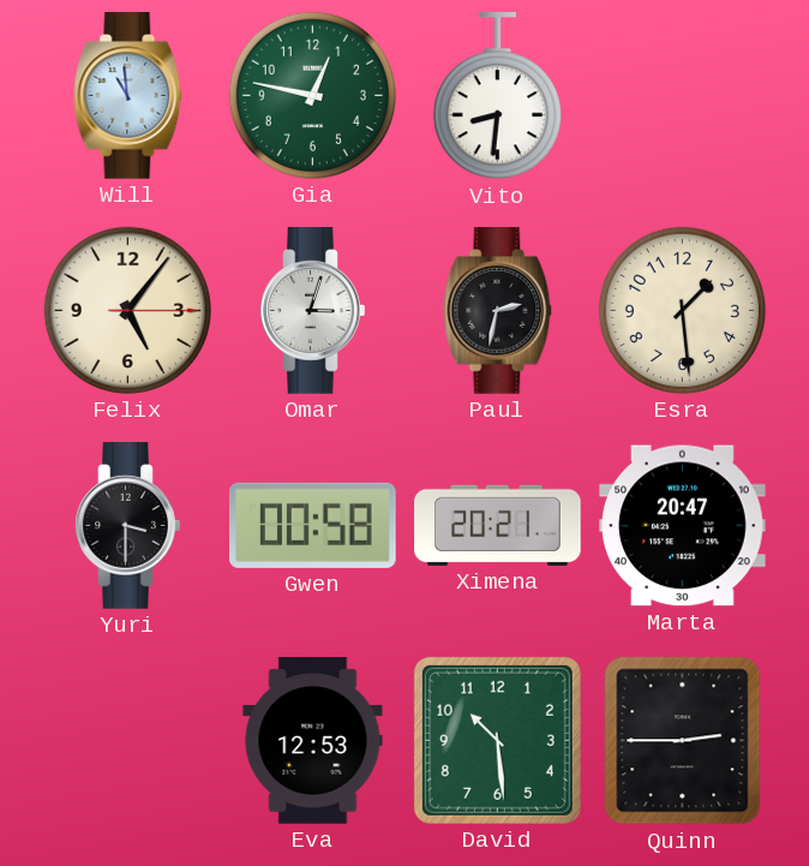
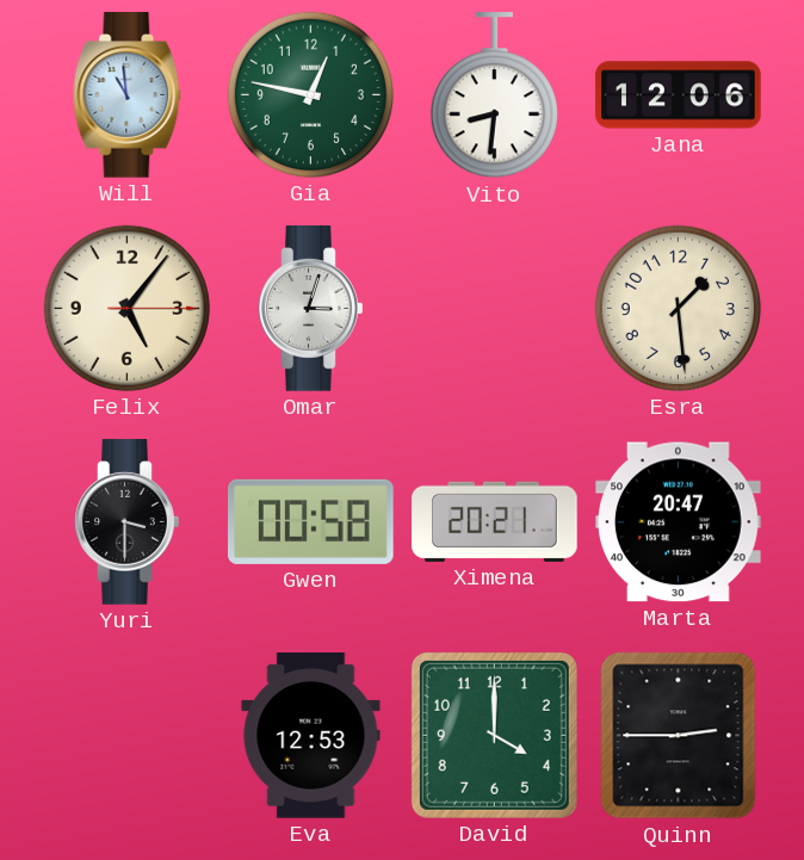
Jana: none -> 12:06
Paul: 2:32 -> none
David: 10:29 -> 4:00
